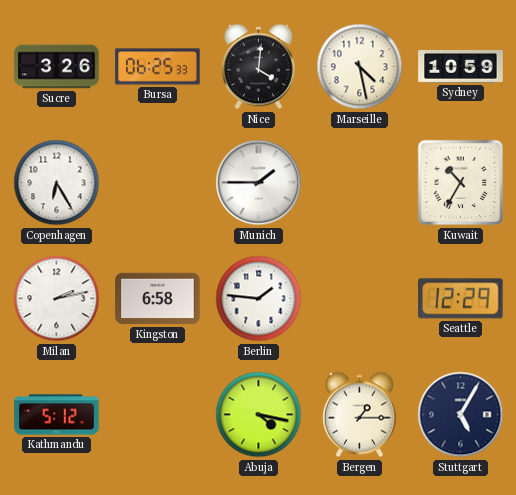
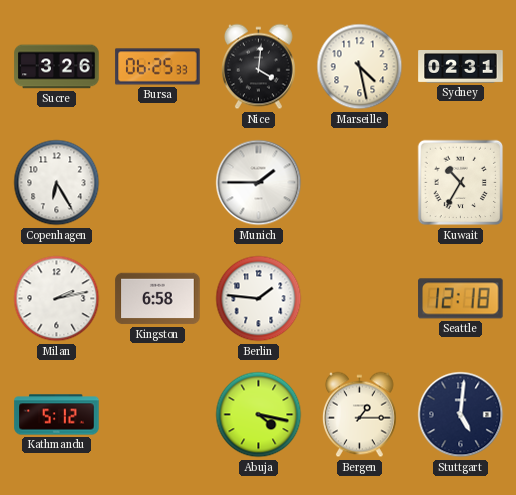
Sydney: 10:59 -> 02:31
Seattle: 12:29 -> 12:18
Stuttgart: 5:05 -> 5:01
